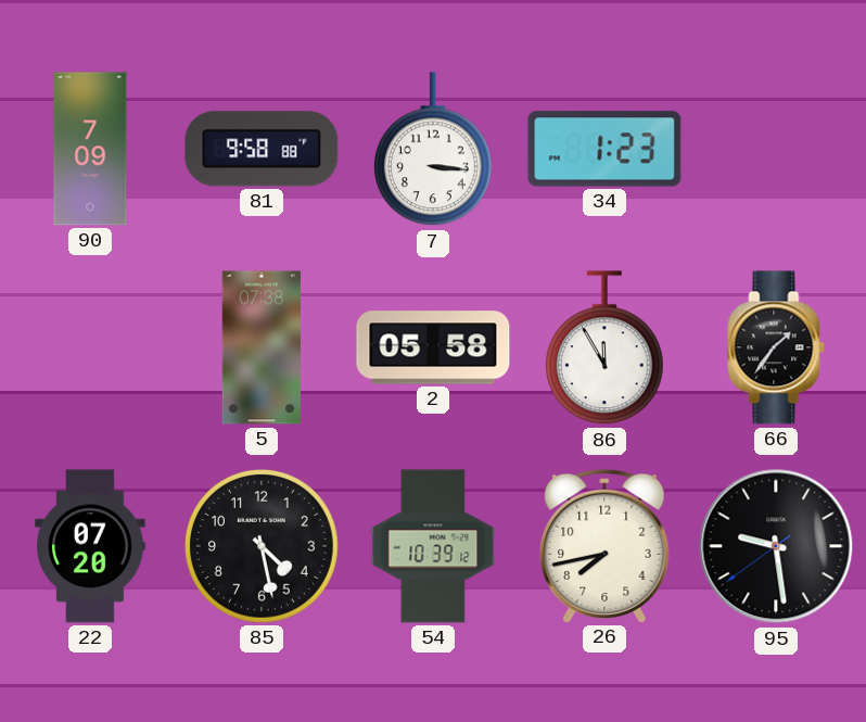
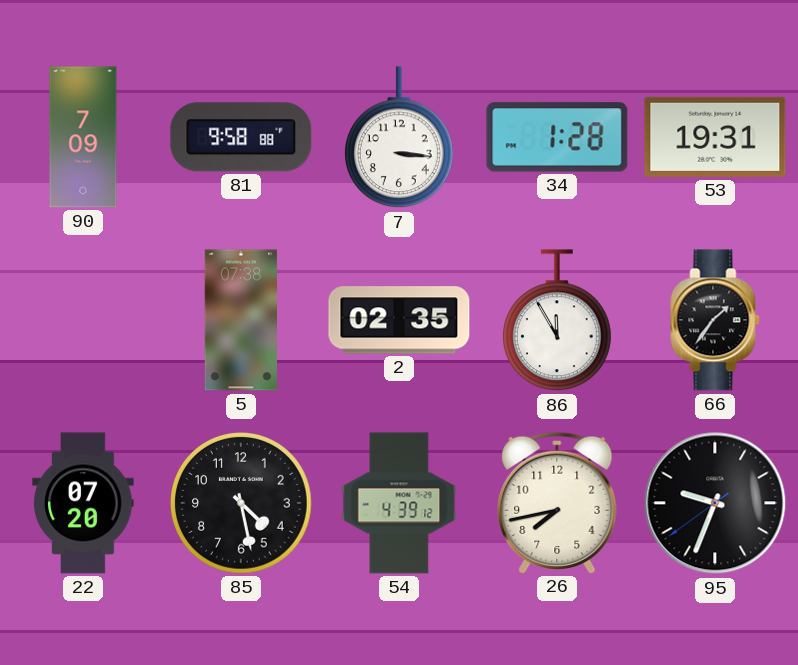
34: 1:23 -> 1:28
53: none -> 19:31
2: 05:58 -> 02:35
54: 10:39 -> 4:39
95: 9:28 -> 9:33
